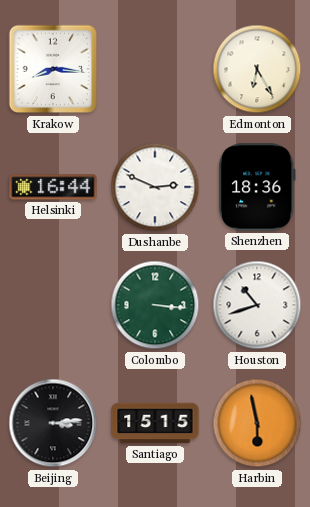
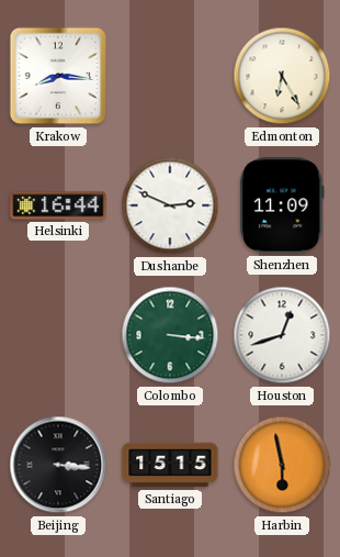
Shenzhen: 18:36 -> 11:09
Houston: 10:42 -> 12:42
Beijing: 3:14 -> 3:16
